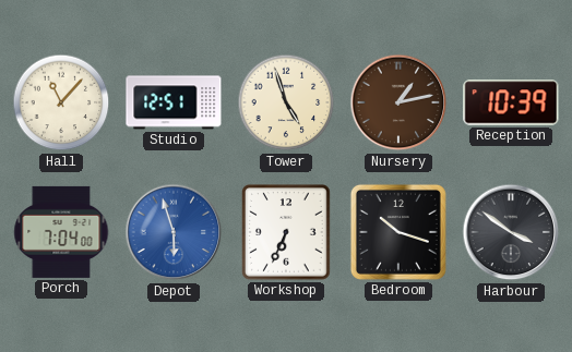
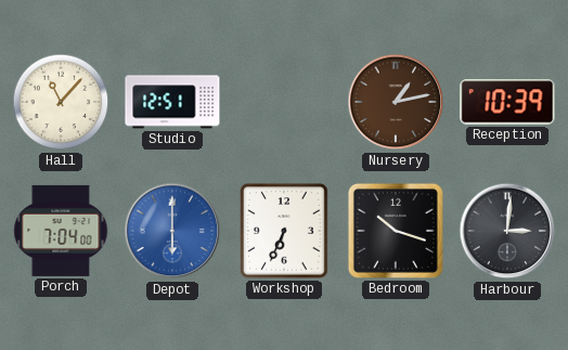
Tower: 4:57 -> none
Depot: 5:57 -> 6:00
Harbour: 3:51 -> 3:01
